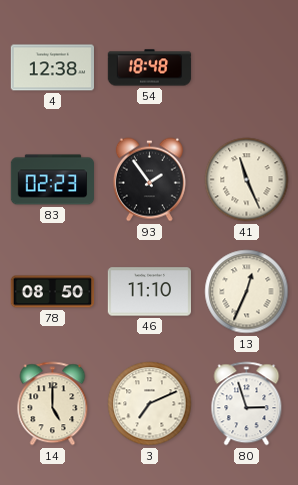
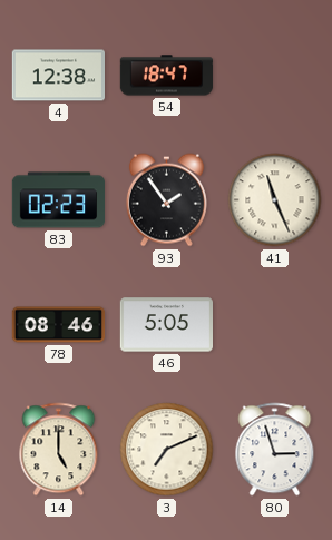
54: 18:48 -> 18:47
78: 08:50 -> 08:46
46: 11:10 -> 5:05
13: 12:34 -> none
